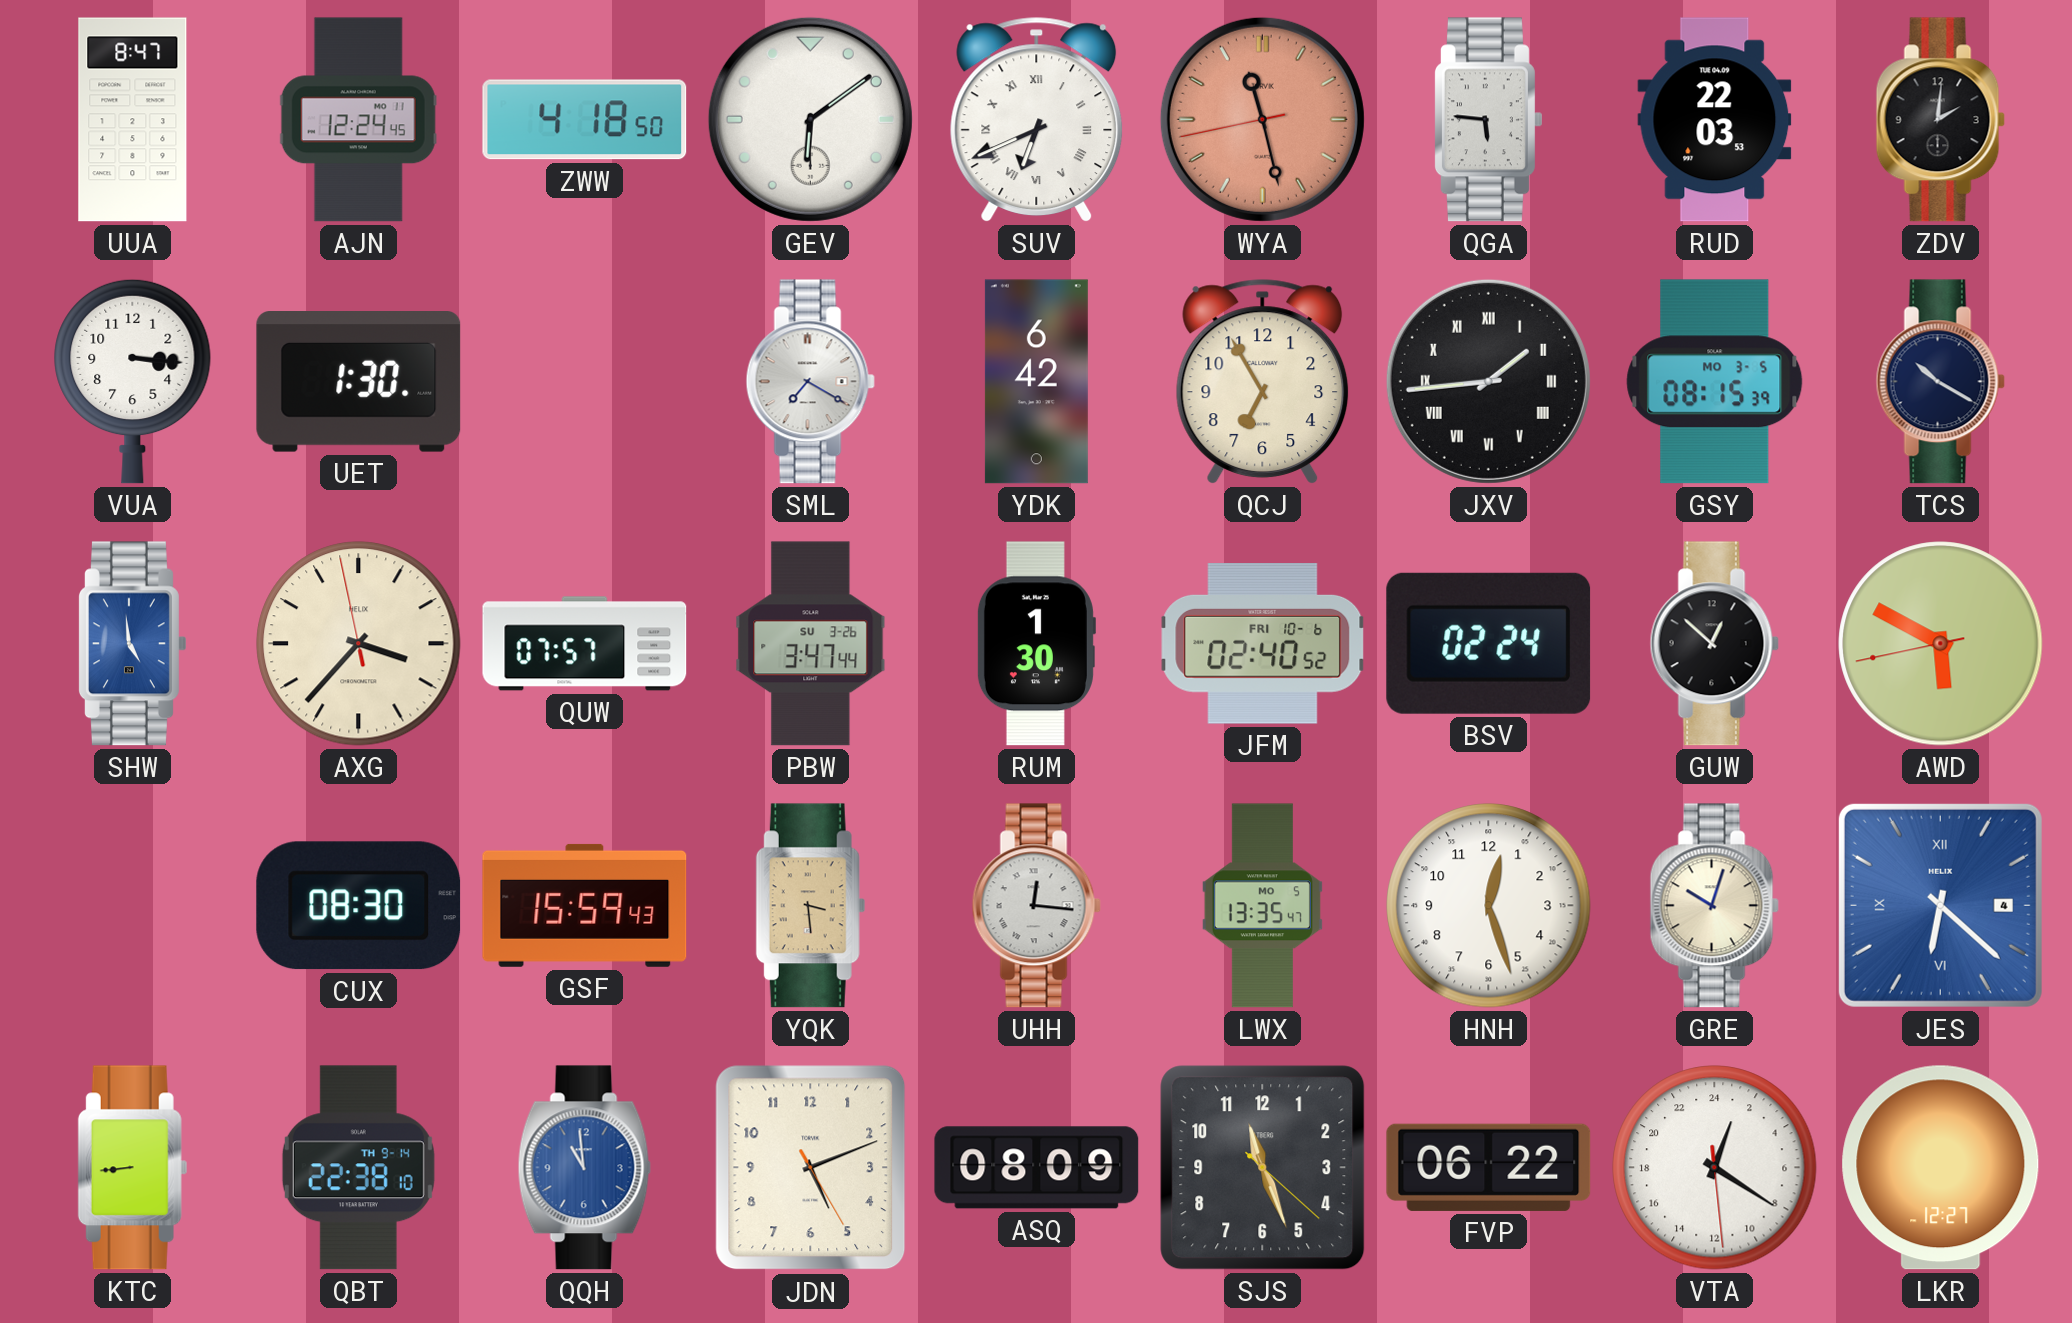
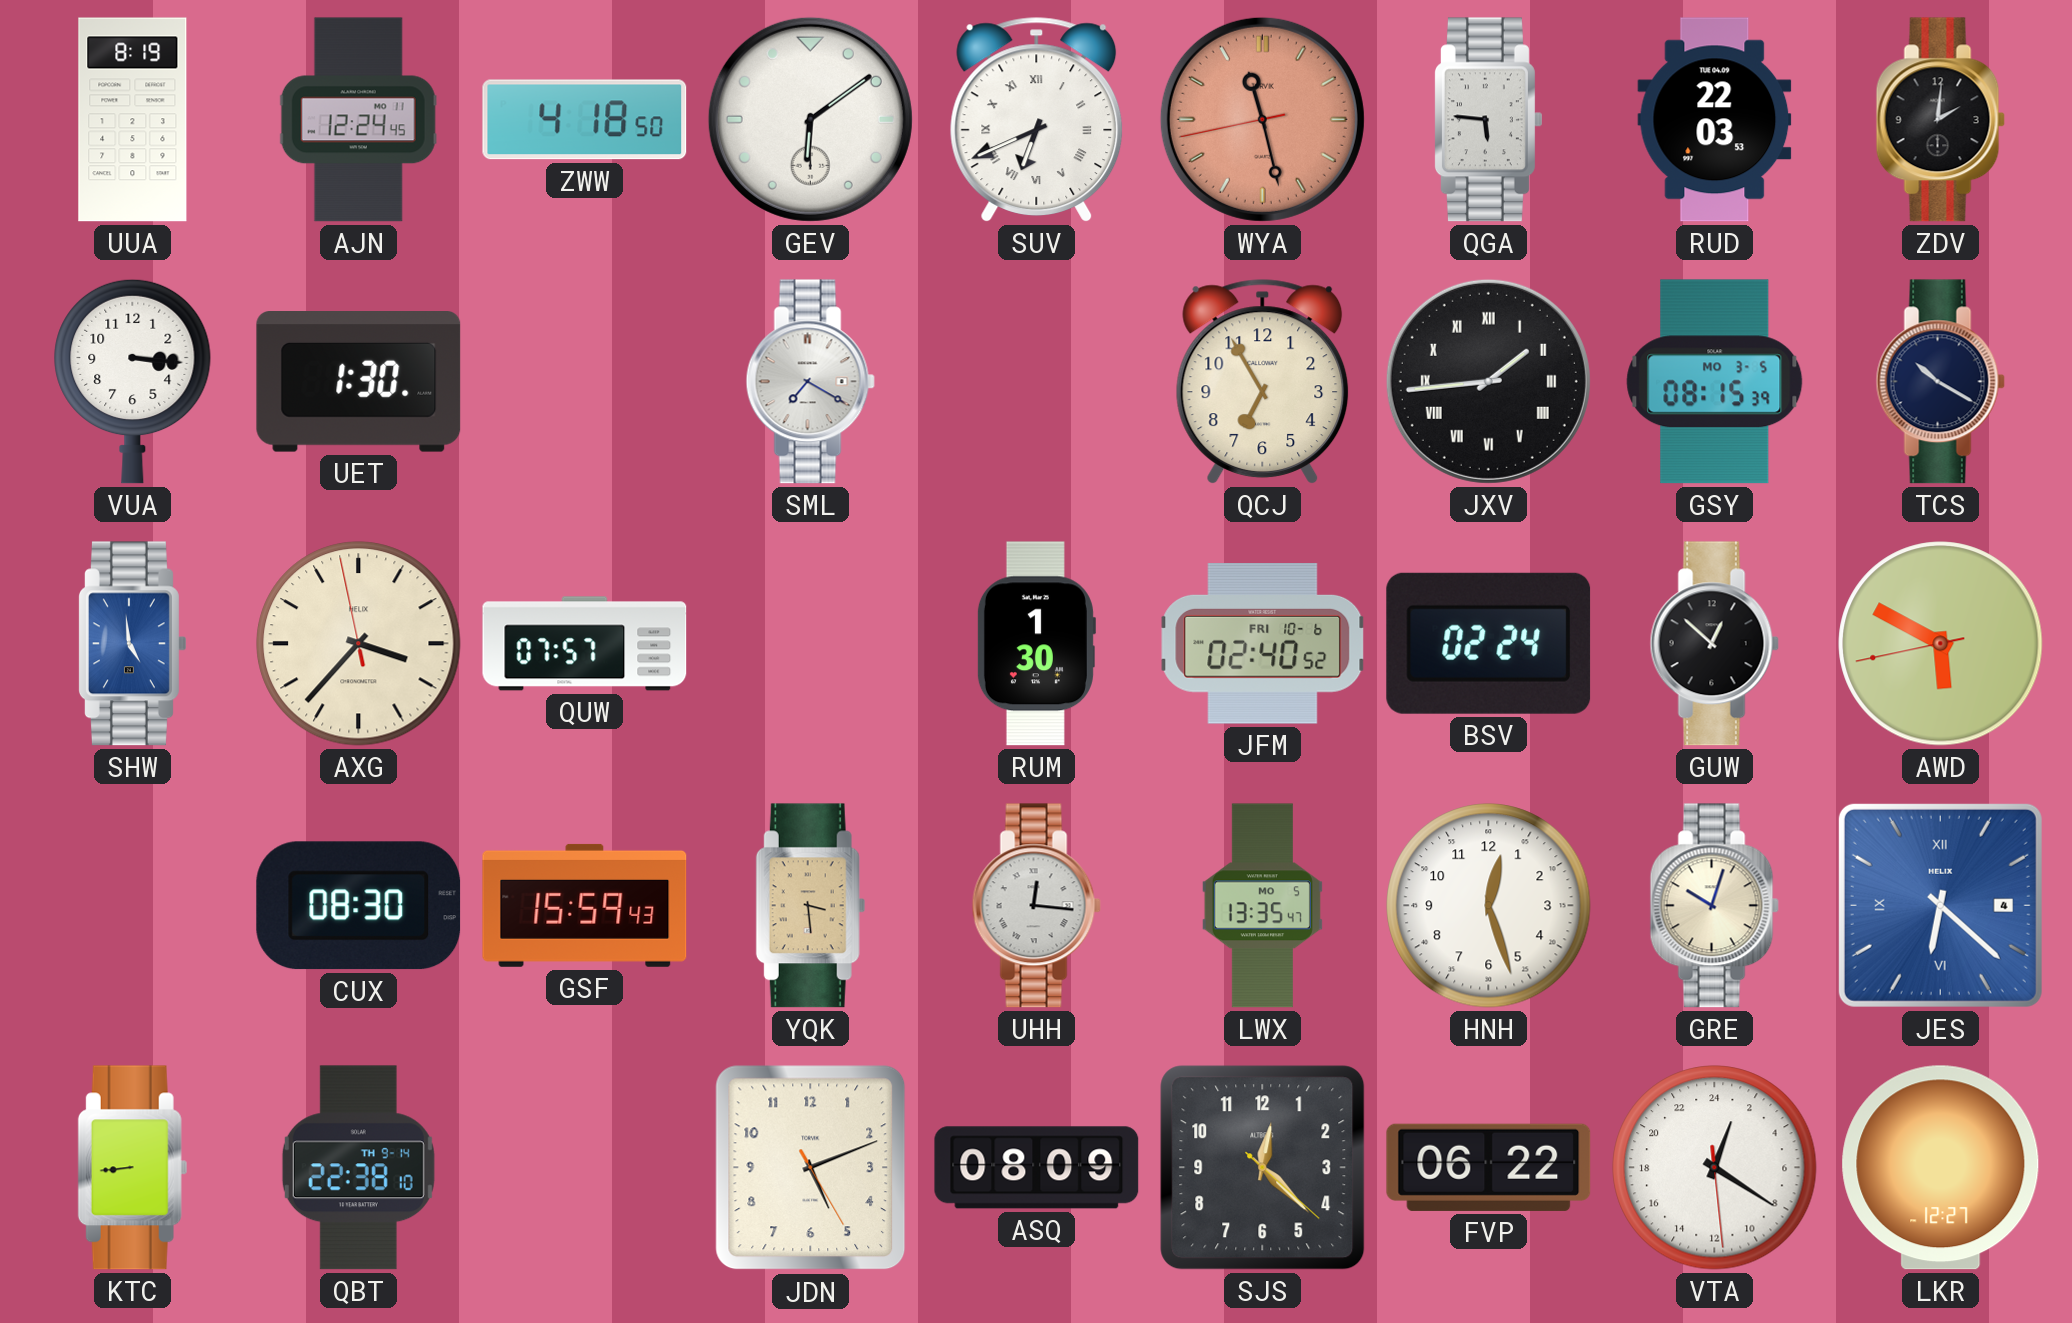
UUA: 8:47 -> 8:19
YDK: 6:42 -> none
PBW: 3:47 -> none
QQH: 10:59 -> none
SJS: 11:26 -> 12:22
